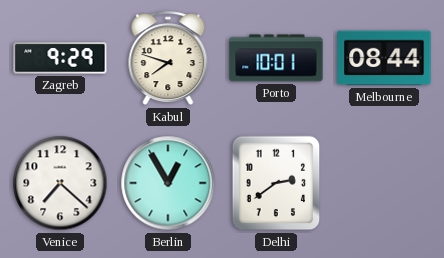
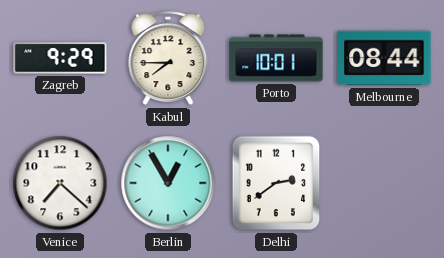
Kabul: 7:48 -> 7:45
